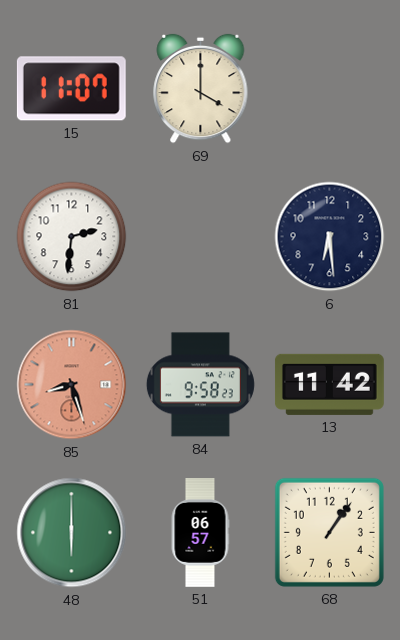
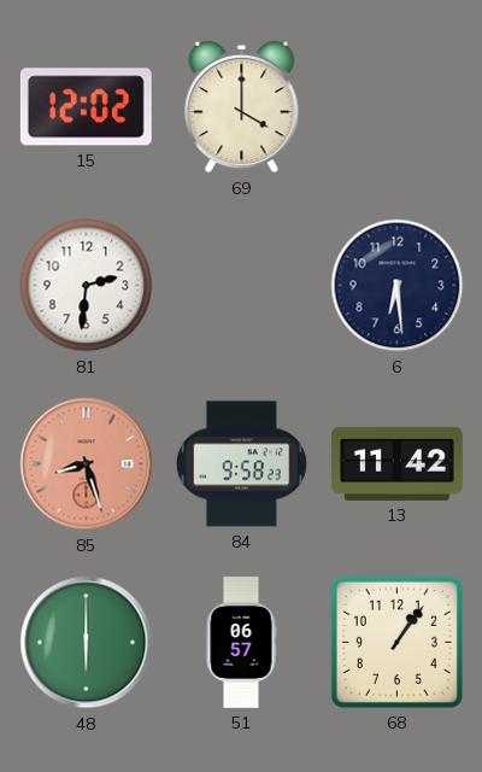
15: 11:07 -> 12:02
